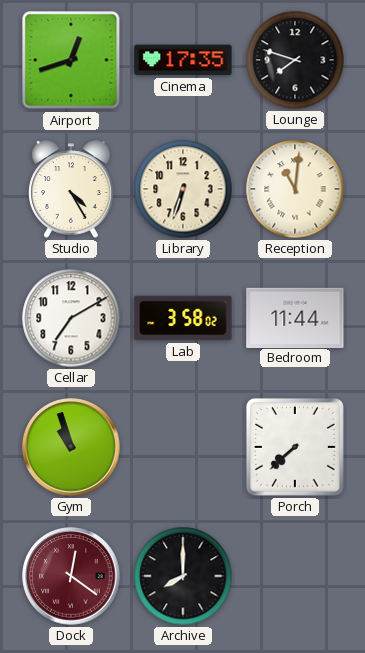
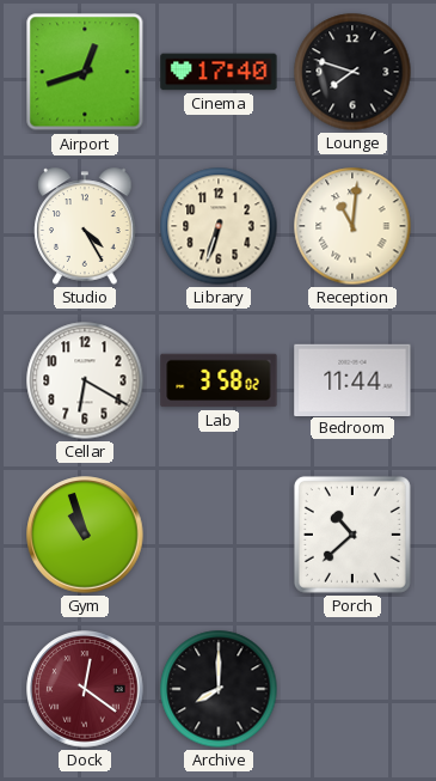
Cinema: 17:35 -> 17:40
Cellar: 7:10 -> 6:20
Porch: 7:38 -> 10:38
